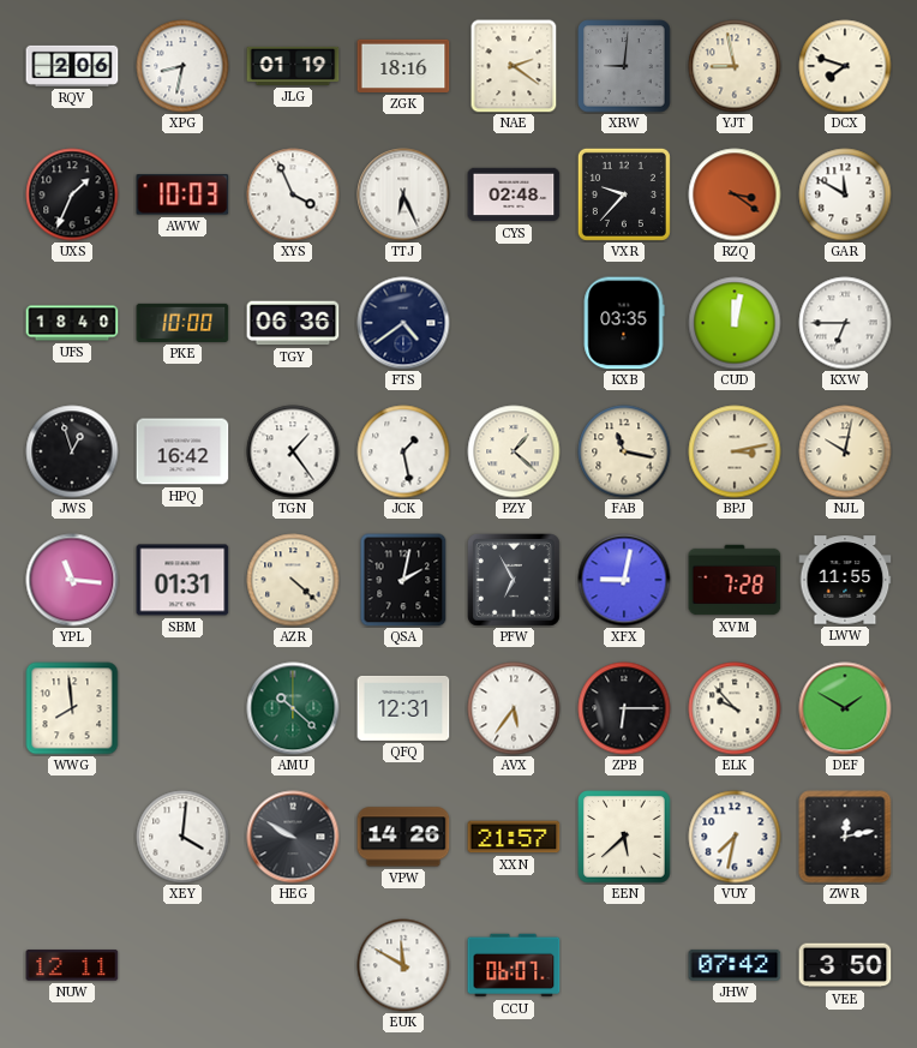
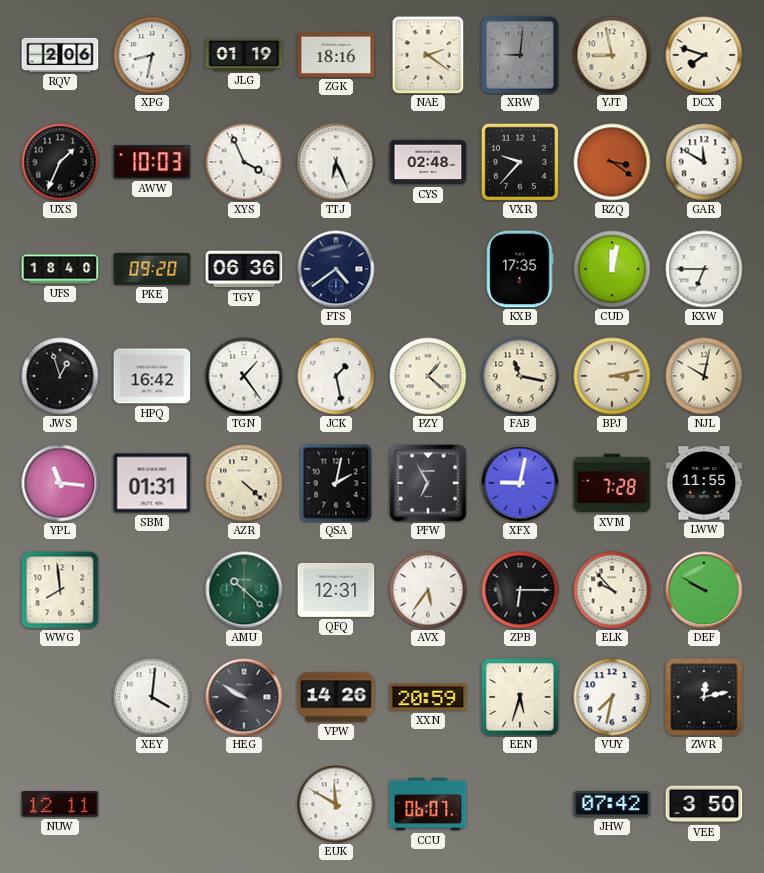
PKE: 10:00 -> 09:20
KXB: 03:35 -> 17:35
DEF: 1:50 -> 9:50
XXN: 21:57 -> 20:59
EEN: 5:38 -> 5:33
